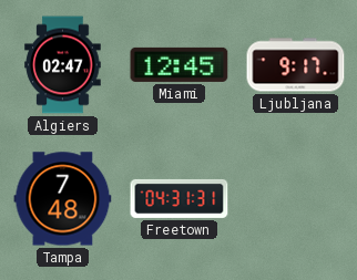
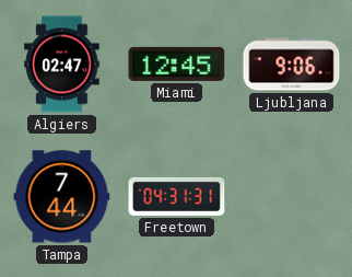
Ljubljana: 9:17 -> 9:06
Tampa: 7:48 -> 7:44
